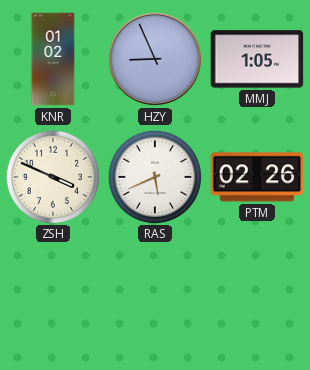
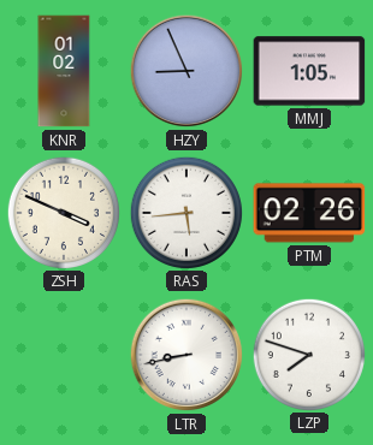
RAS: 5:41 -> 5:44
LTR: none -> 8:43
LZP: none -> 7:48
